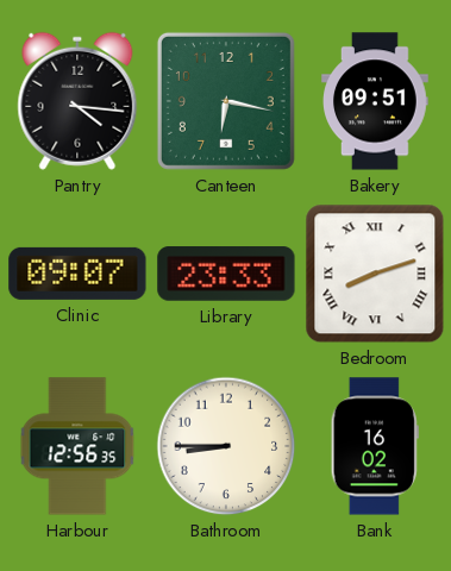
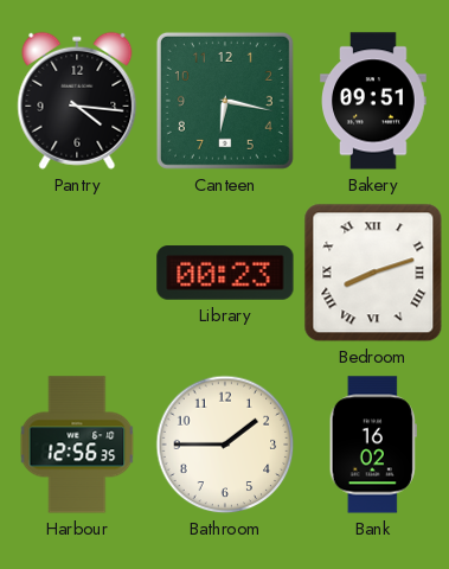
Clinic: 09:07 -> none
Library: 23:33 -> 00:23
Bathroom: 8:45 -> 1:45
